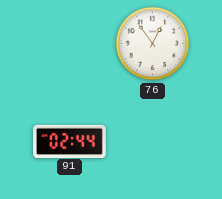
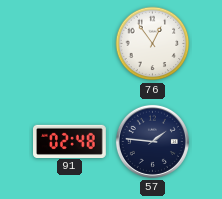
91: 02:44 -> 02:48
57: none -> 1:46
